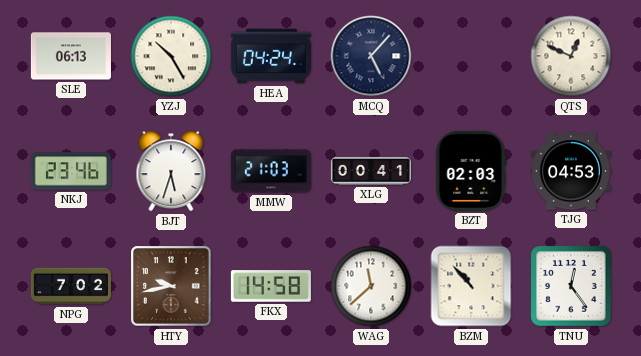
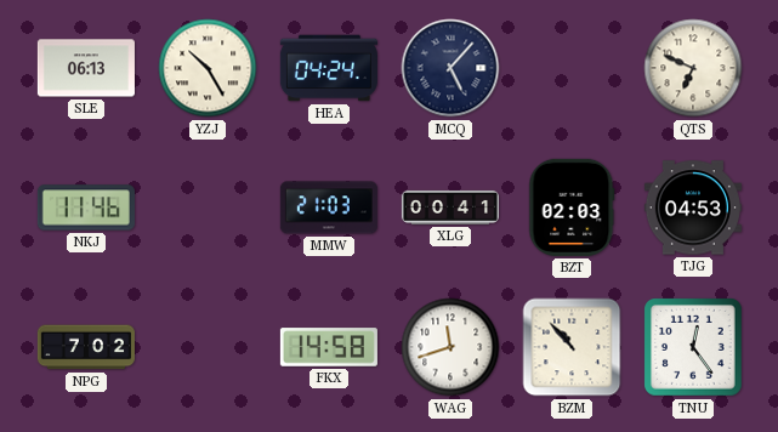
QTS: 12:49 -> 6:49
NKJ: 23:46 -> 11:46
BJT: 5:33 -> none
HTY: 9:43 -> none
WAG: 11:38 -> 11:42
